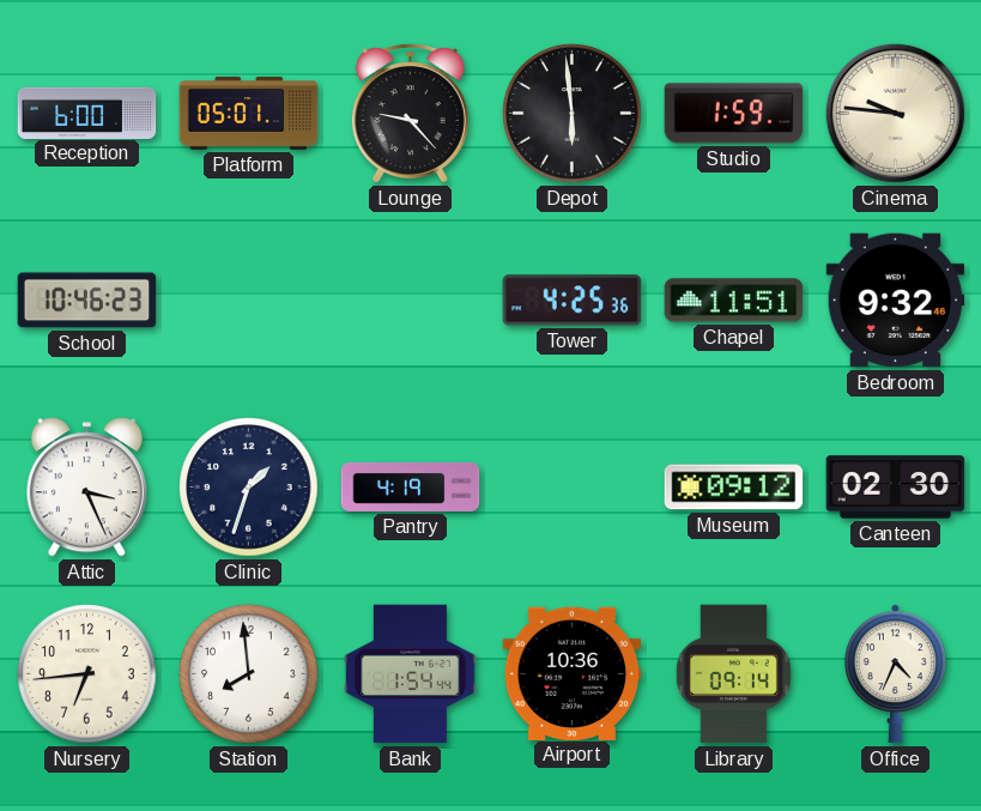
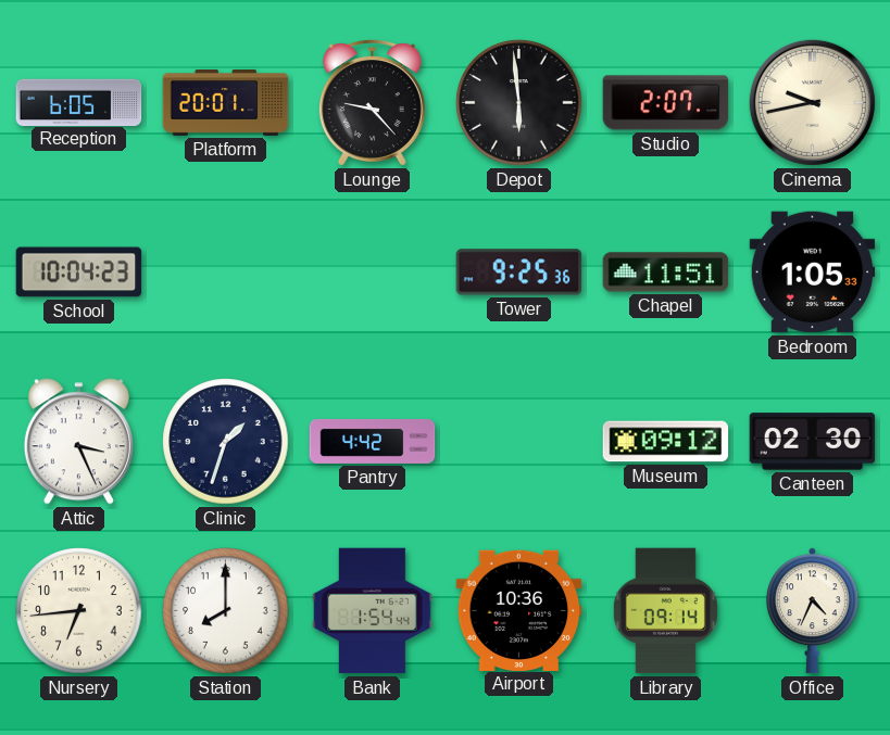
Reception: 6:00 -> 6:05
Platform: 05:01 -> 20:01
Studio: 1:59 -> 2:07
Cinema: 9:46 -> 9:43
School: 10:46 -> 10:04
Tower: 4:25 -> 9:25
Bedroom: 9:32 -> 1:05
Pantry: 4:19 -> 4:42
Station: 7:59 -> 8:00
